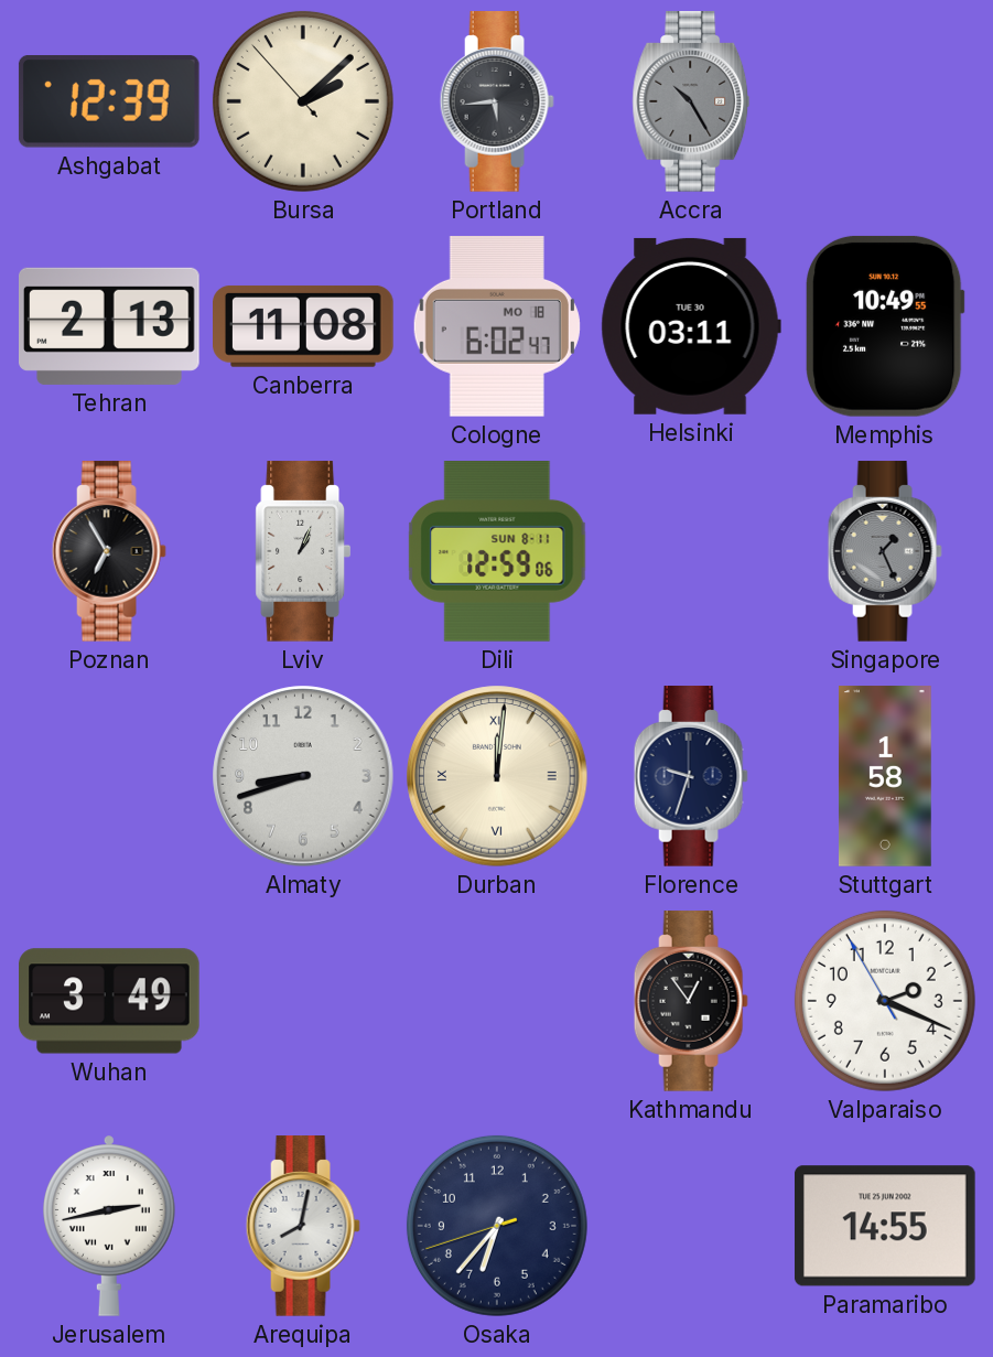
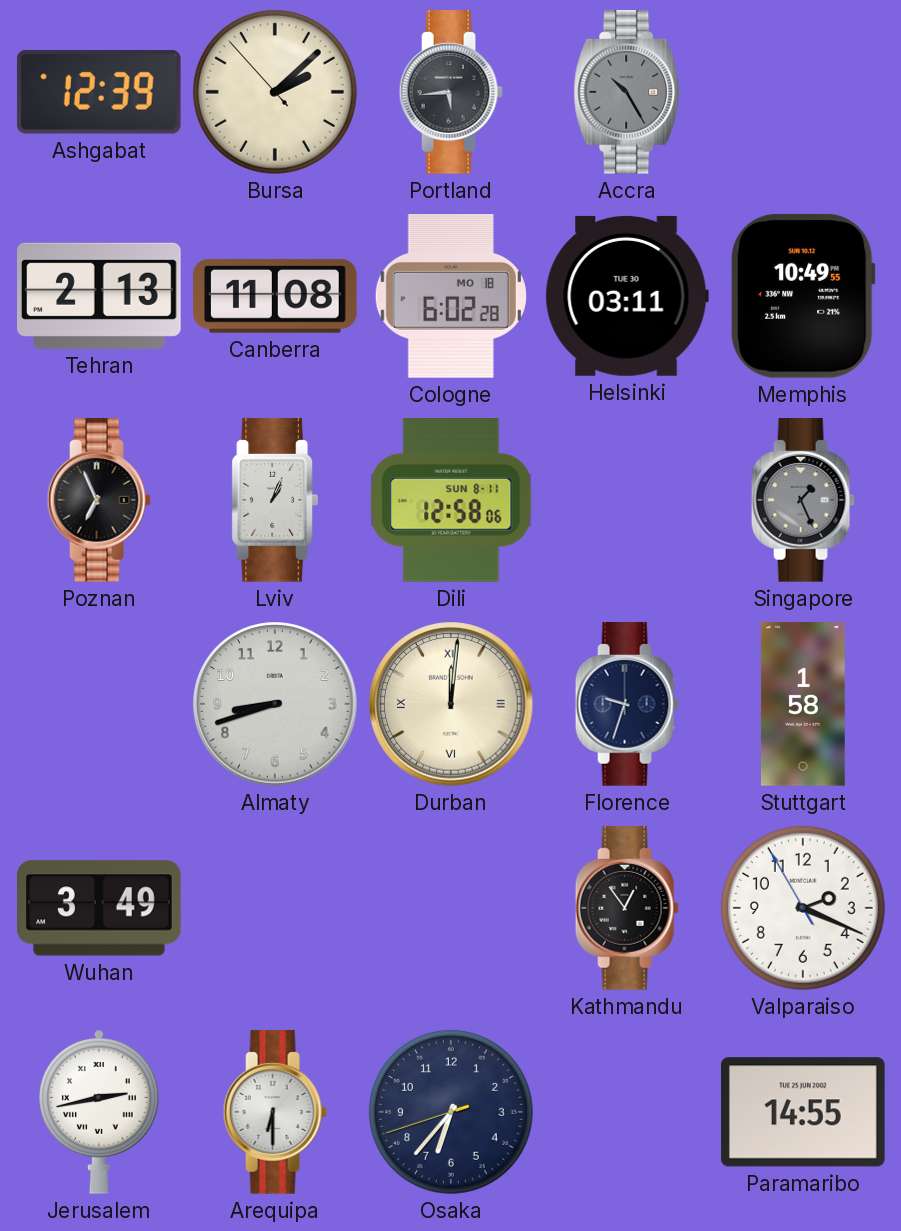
Cologne: 6:02:47 -> 6:02:28
Poznan: 6:55 -> 6:56
Dili: 12:59 -> 12:58
Arequipa: 8:02 -> 6:30
